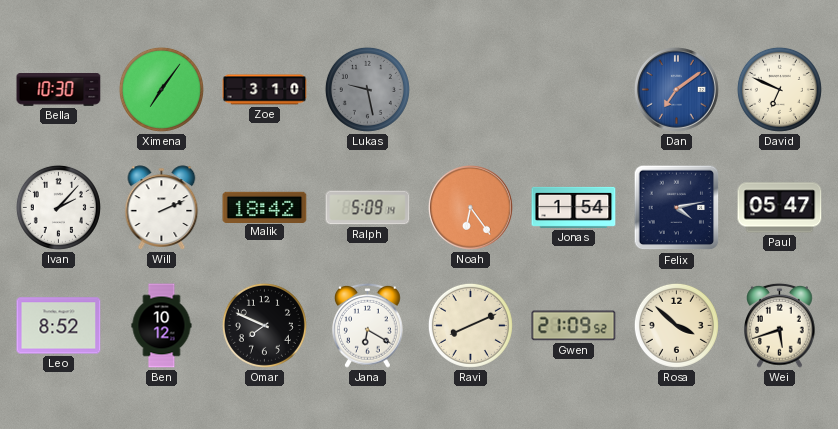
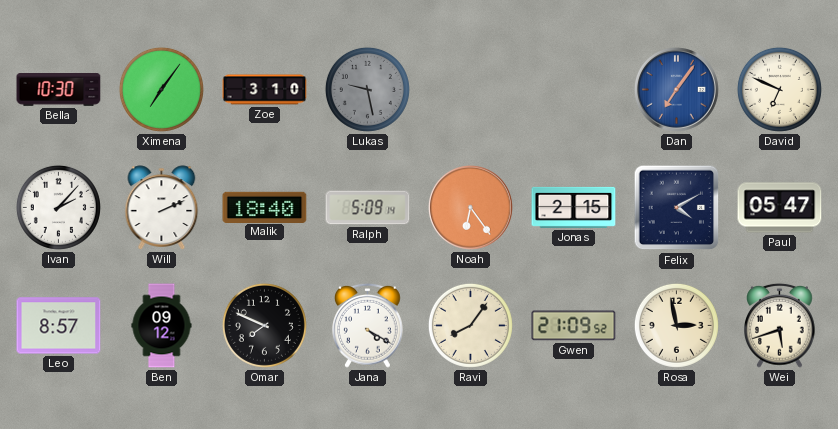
Dan: 7:09 -> 7:06
Malik: 18:42 -> 18:40
Jonas: 1:54 -> 2:15
Felix: 4:13 -> 4:10
Leo: 8:52 -> 8:57
Ben: 10:12 -> 09:12
Jana: 6:20 -> 4:20
Ravi: 8:11 -> 8:06
Rosa: 3:52 -> 2:58
